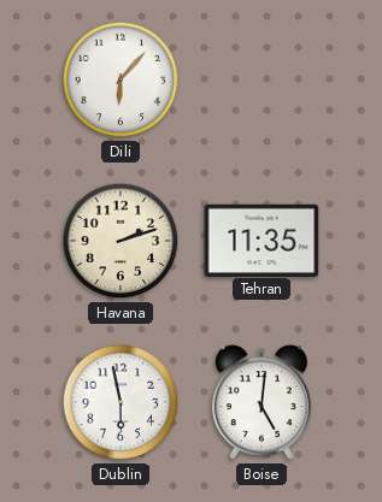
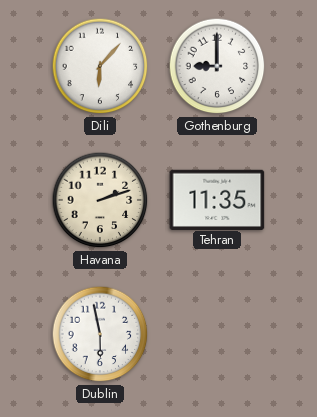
Gothenburg: none -> 9:00
Boise: 5:01 -> none
